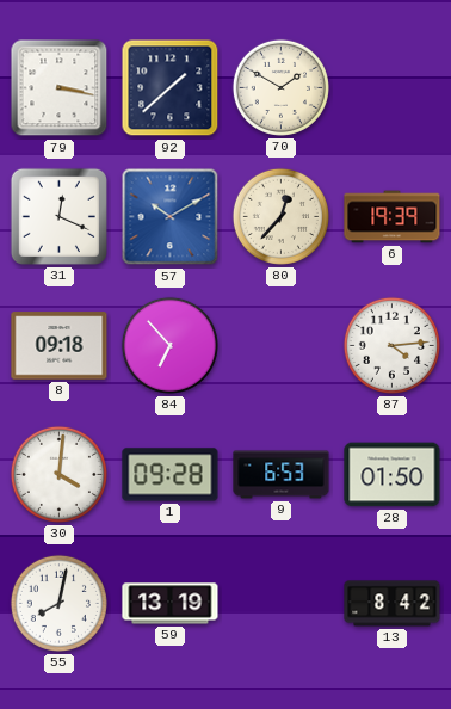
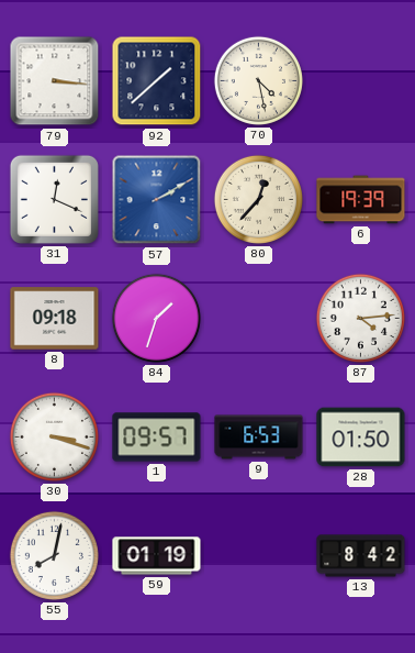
79: 3:17 -> 3:16
70: 1:50 -> 4:28
57: 10:10 -> 2:10
84: 6:53 -> 1:33
30: 4:01 -> 3:18
1: 09:28 -> 09:57
59: 13:19 -> 01:19
